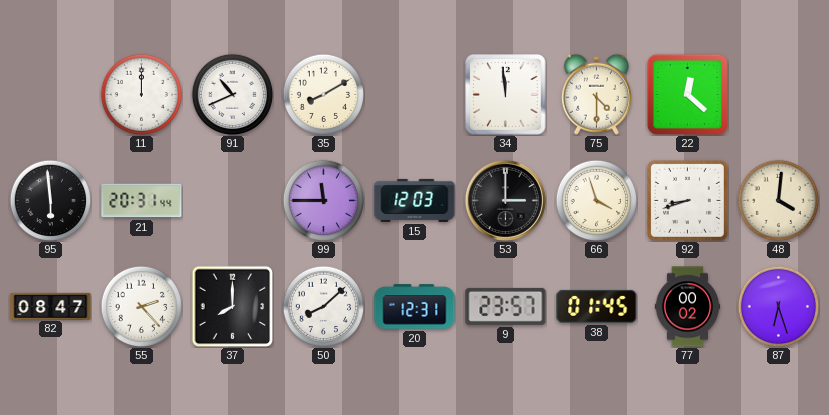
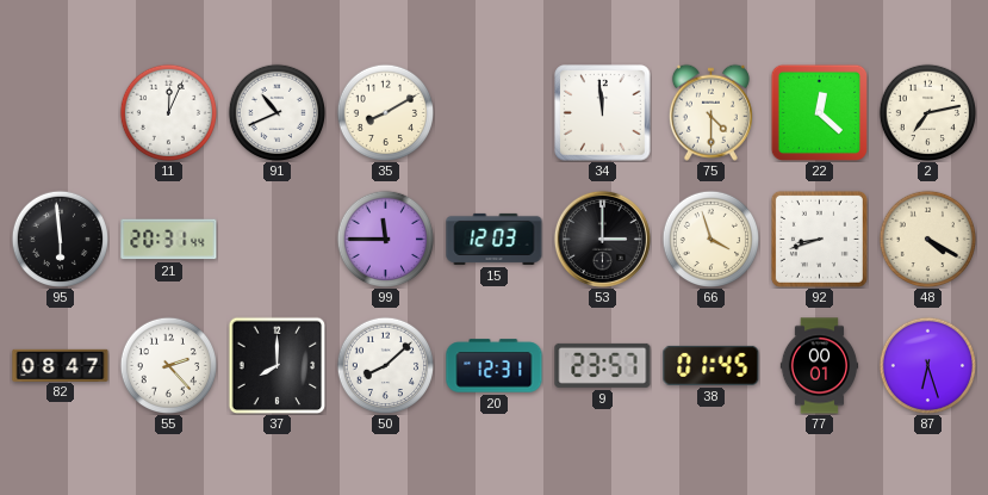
11: 12:00 -> 12:04
2: none -> 7:13
48: 4:01 -> 4:20
77: 00:02 -> 00:01
